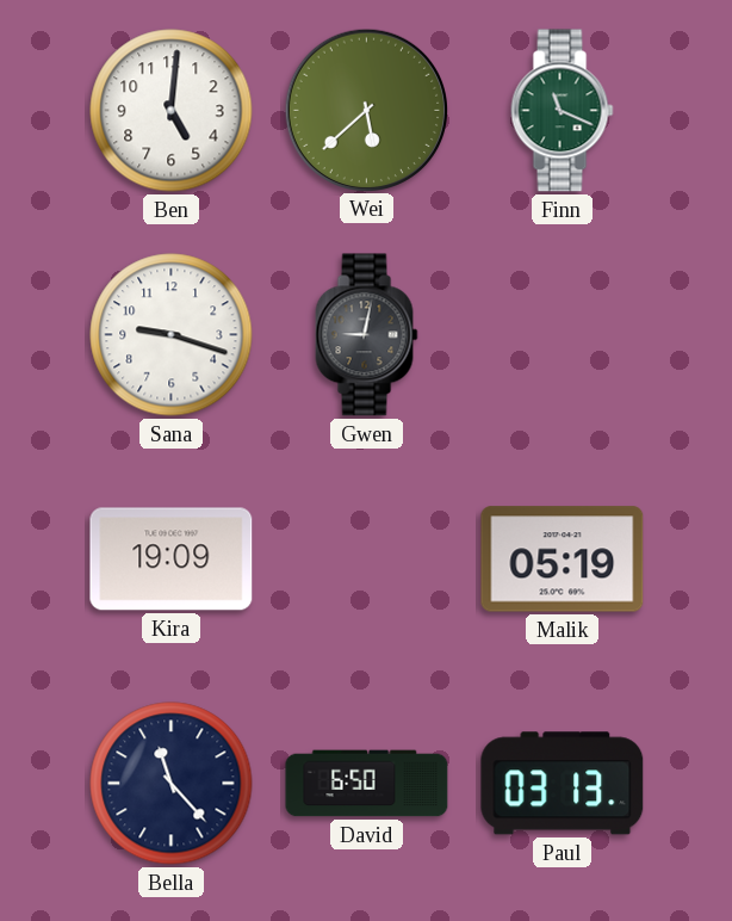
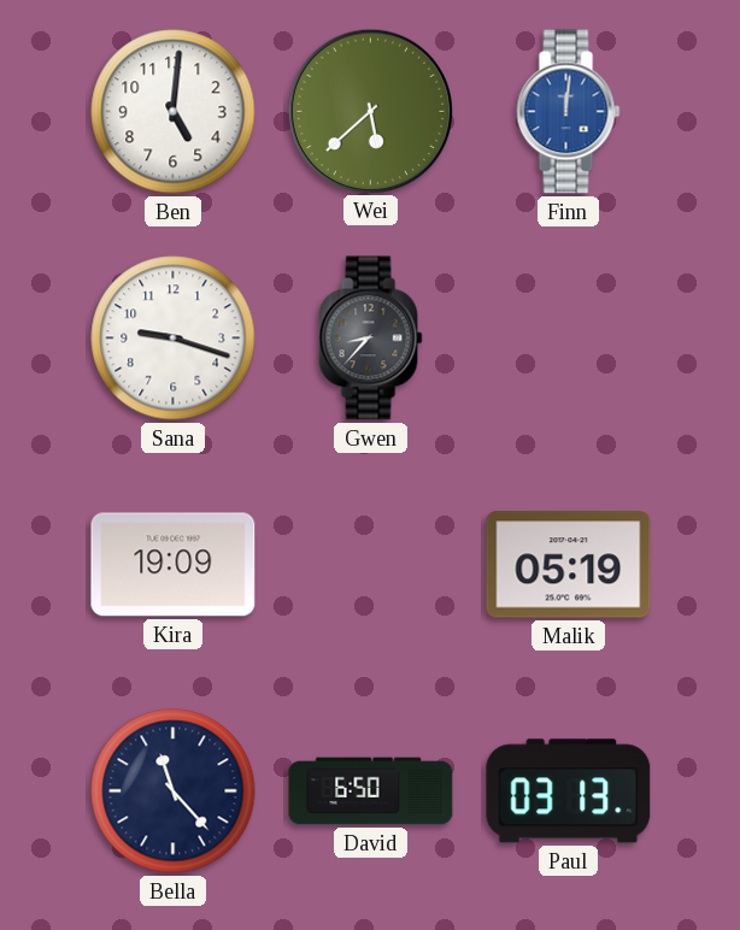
Finn: 11:19 -> 12:01
Finn dial: green -> blue
Gwen: 9:02 -> 8:37
